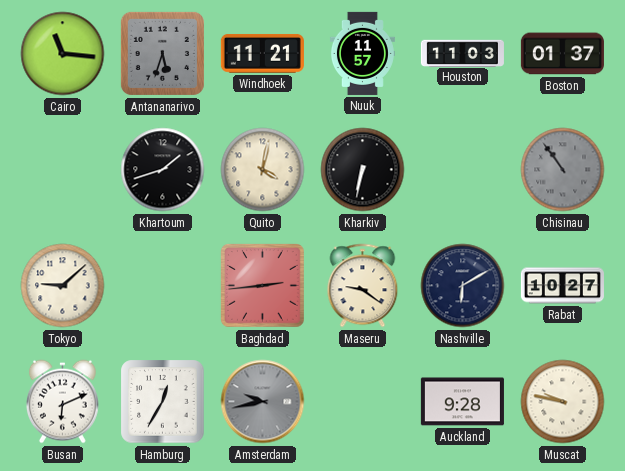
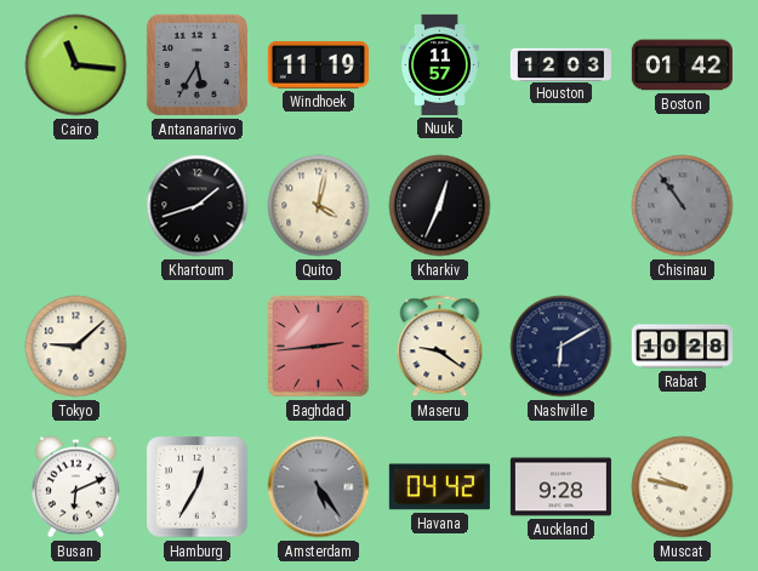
Antananarivo: 5:33 -> 5:35
Windhoek: 11:21 -> 11:19
Houston: 11:03 -> 12:03
Boston: 01:37 -> 01:42
Kharkiv: 6:32 -> 12:34
Rabat: 10:27 -> 10:28
Amsterdam: 9:43 -> 5:24
Havana: none -> 04:42
